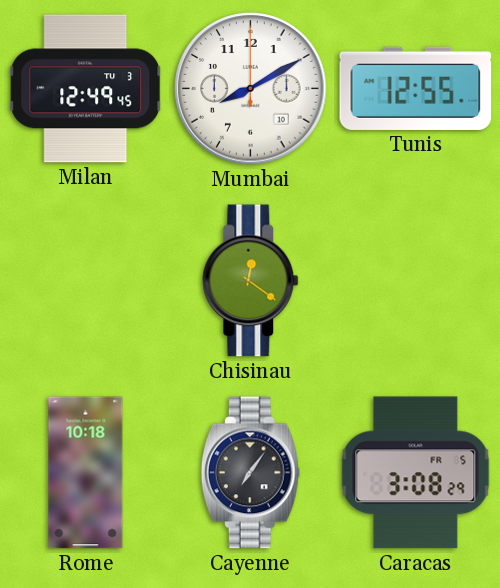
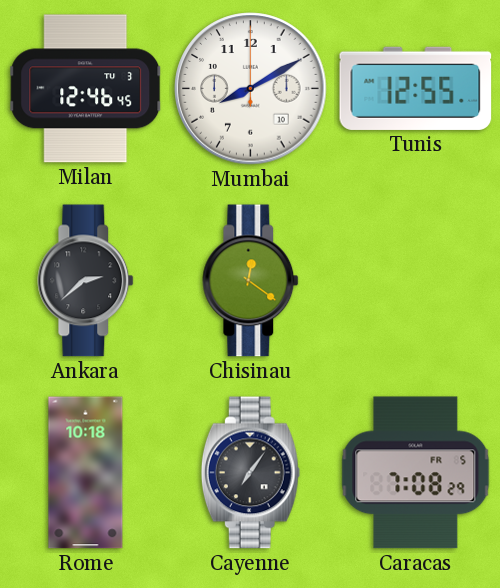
Milan: 12:49 -> 12:46
Ankara: none -> 2:38
Caracas: 3:08 -> 7:08
